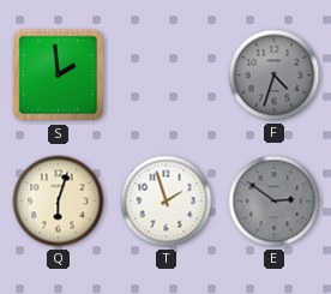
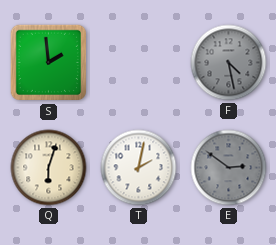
F: 4:33 -> 4:28
T: 1:57 -> 2:02
